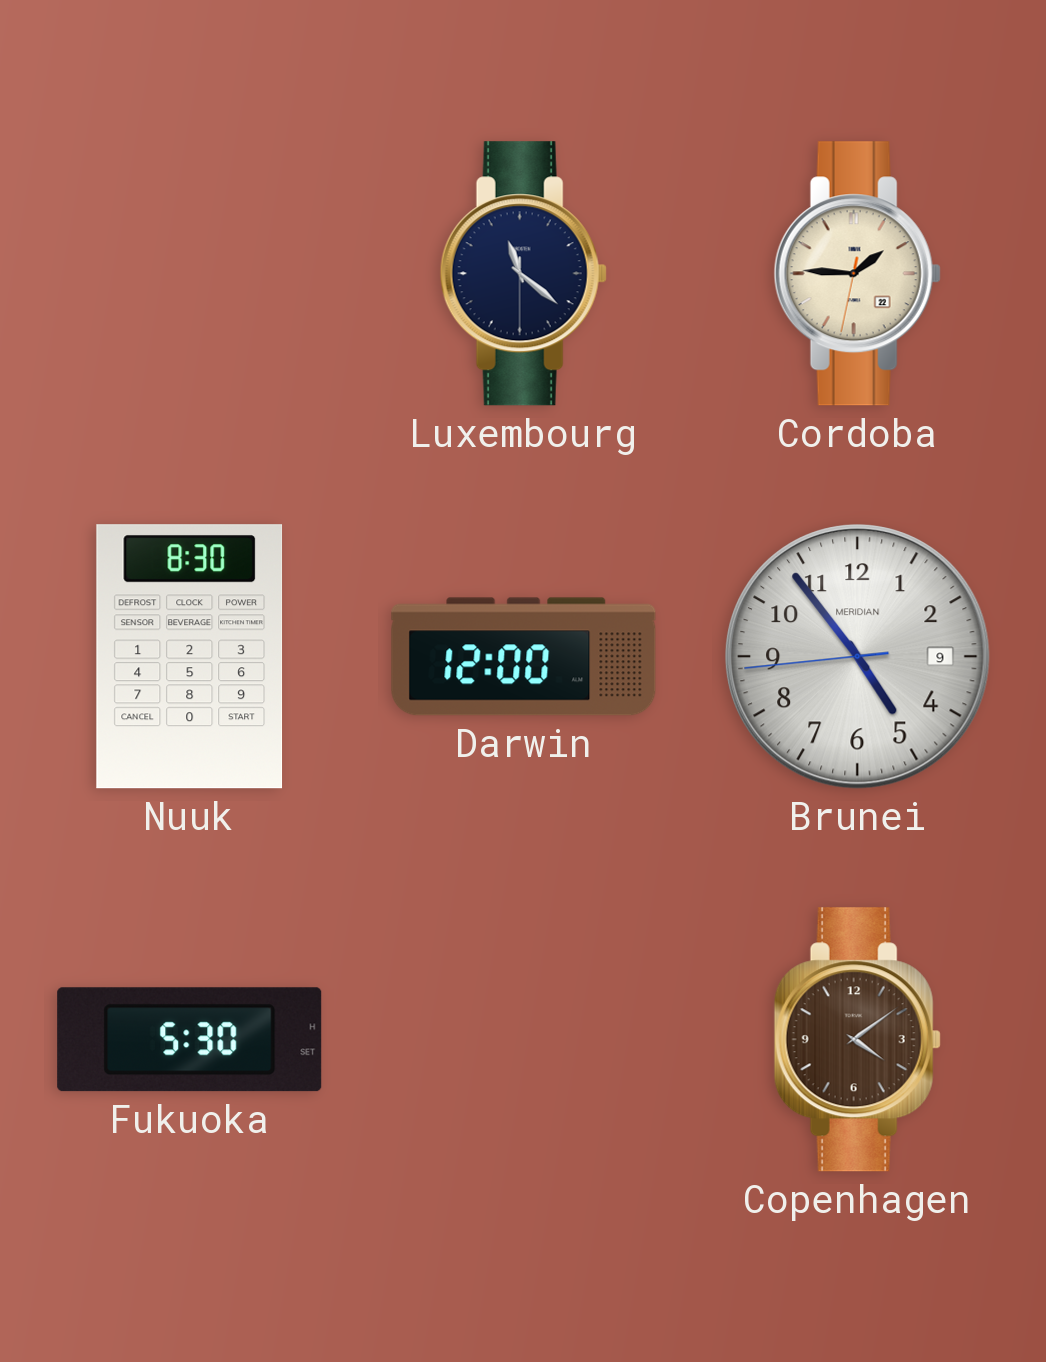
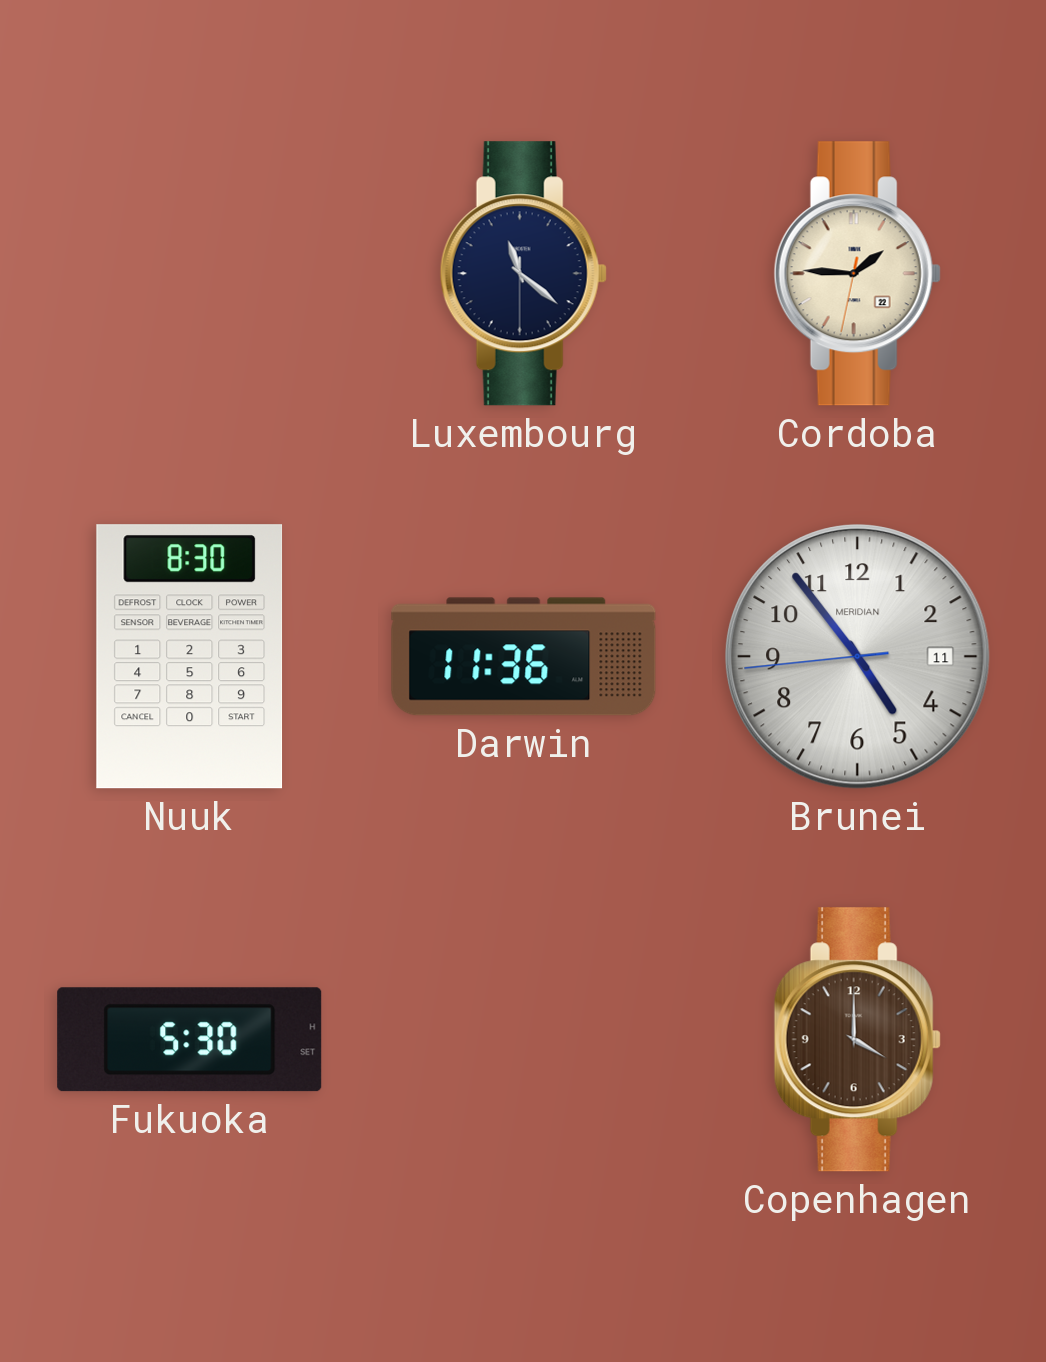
Darwin: 12:00 -> 11:36
Brunei date: 9 -> 11
Copenhagen: 4:09 -> 4:00
